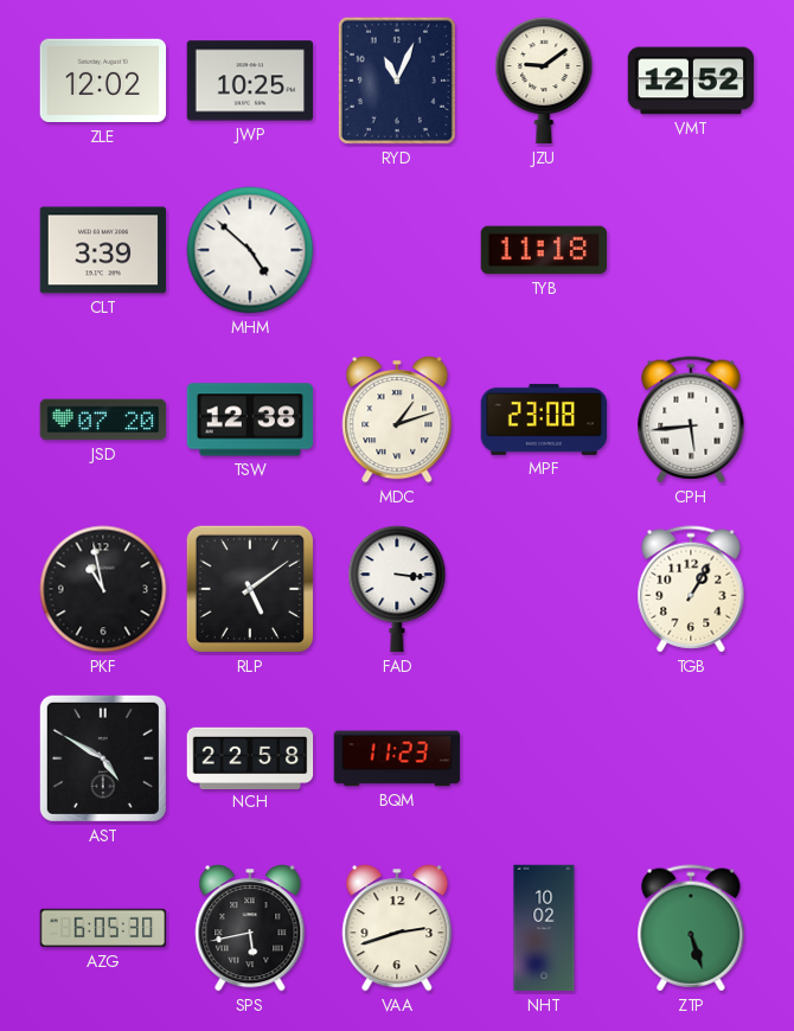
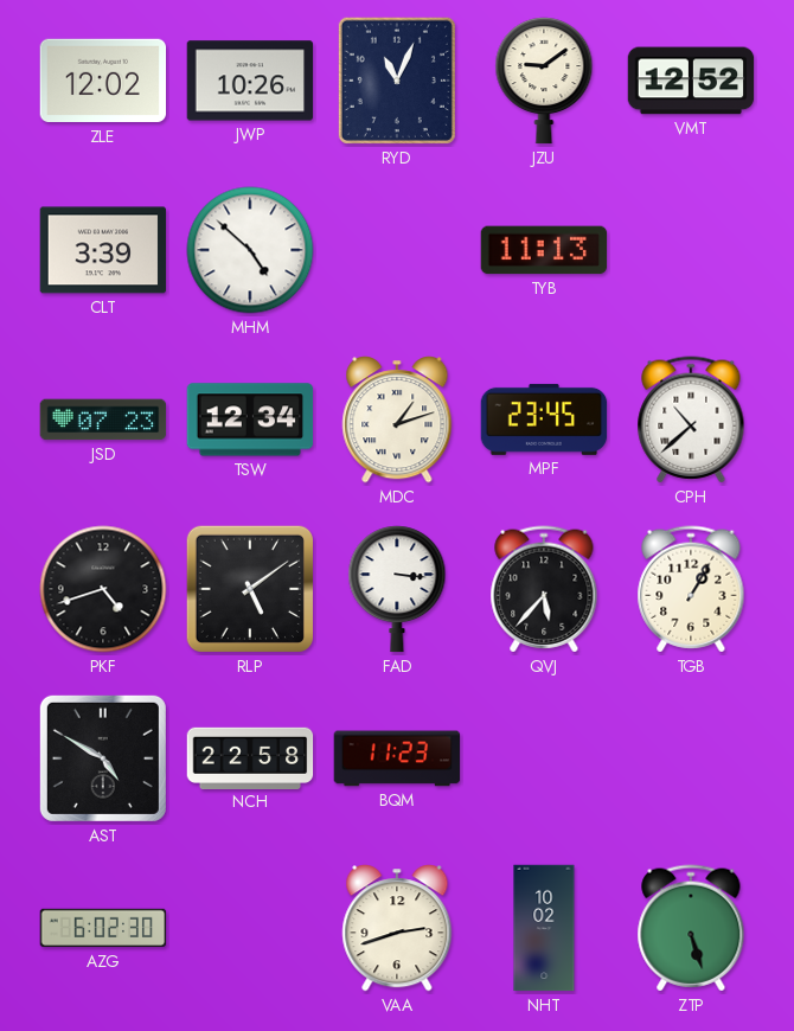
JWP: 10:25 -> 10:26
TYB: 11:18 -> 11:13
JSD: 07:20 -> 07:23
TSW: 12:38 -> 12:34
MPF: 23:08 -> 23:45
CPH: 5:44 -> 10:38
PKF: 10:58 -> 4:42
QVJ: none -> 5:37
AZG: 6:05 -> 6:02
SPS: 5:43 -> none
